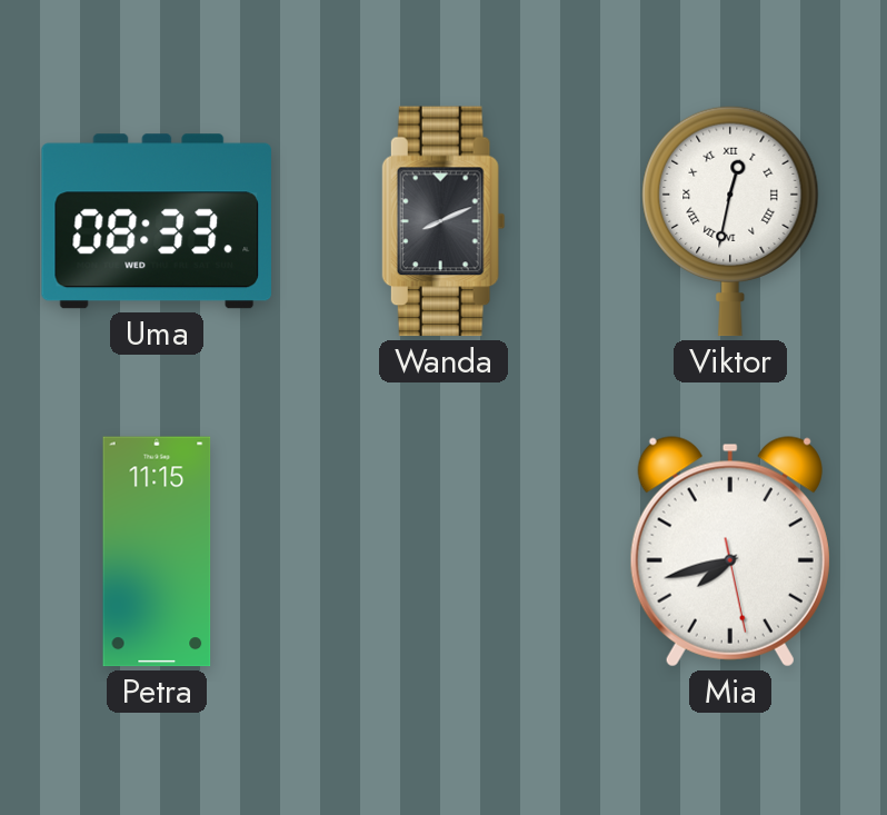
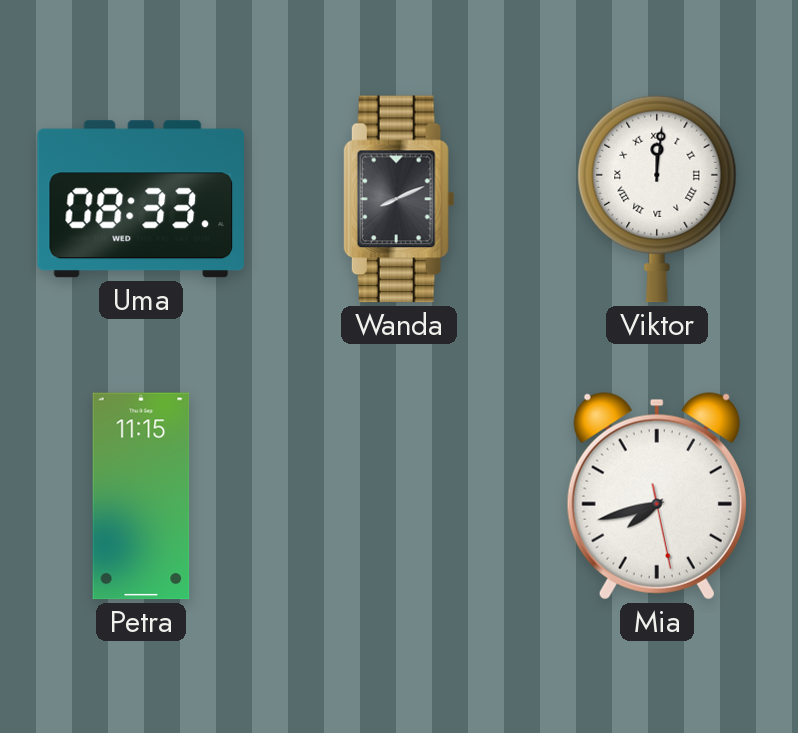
Viktor: 12:32 -> 12:01
